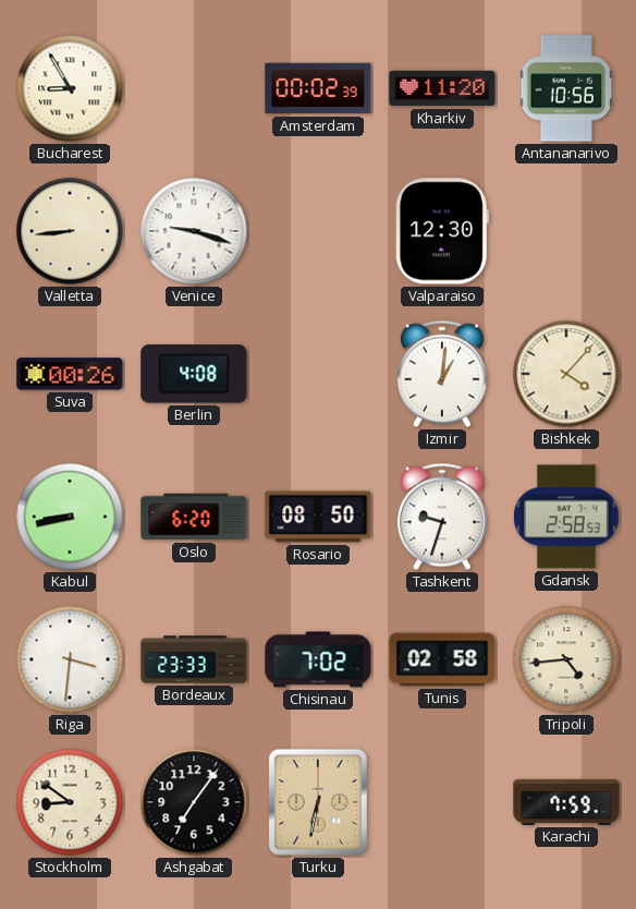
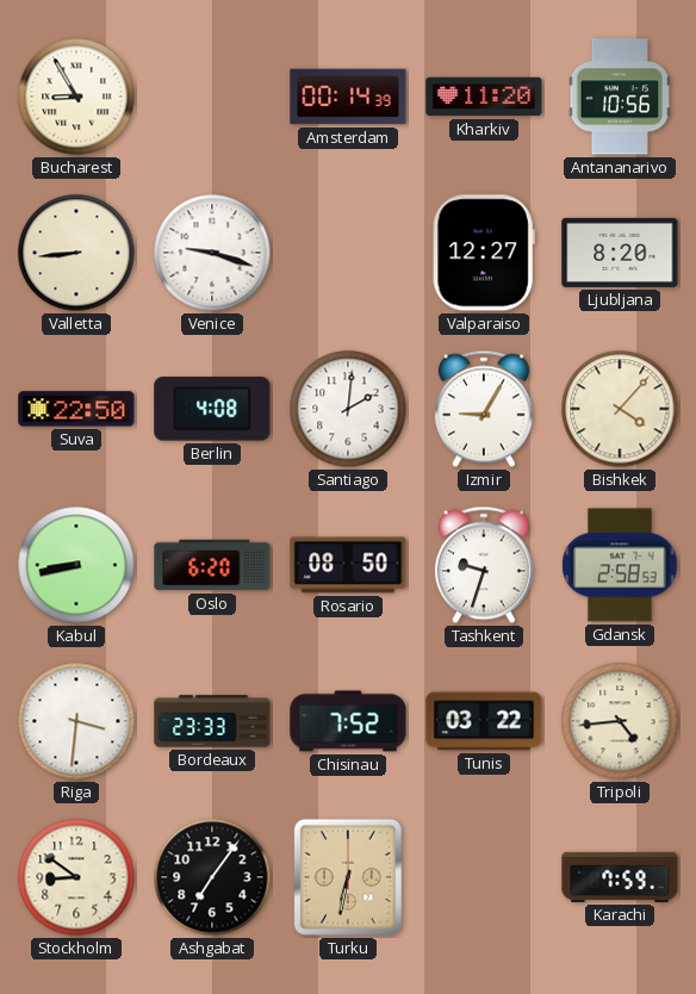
Amsterdam: 00:02 -> 00:14
Valparaiso: 12:30 -> 12:27
Ljubljana: none -> 8:20
Suva: 00:26 -> 22:50
Santiago: none -> 2:01
Izmir: 1:01 -> 9:05
Chisinau: 7:02 -> 7:52
Tunis: 02:58 -> 03:22
